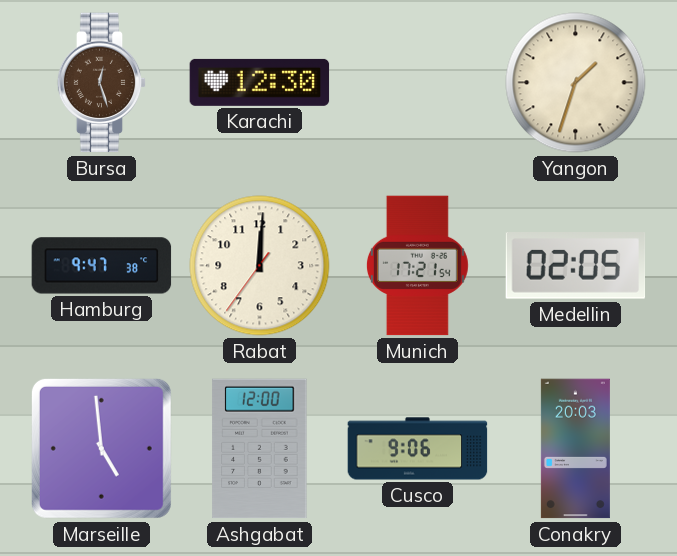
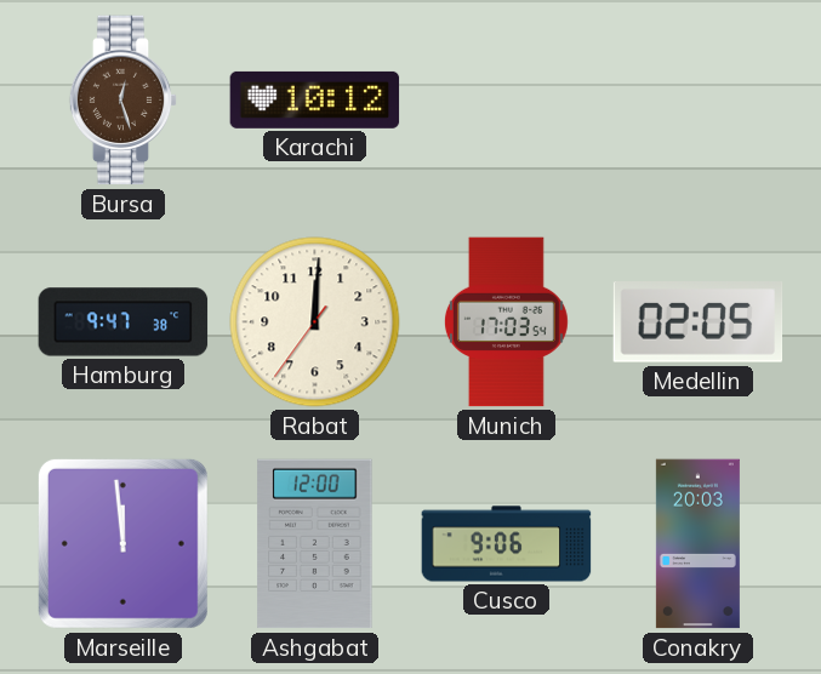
Karachi: 12:30 -> 10:12
Yangon: 1:33 -> none
Munich: 17:21 -> 17:03
Marseille: 4:59 -> 11:59
